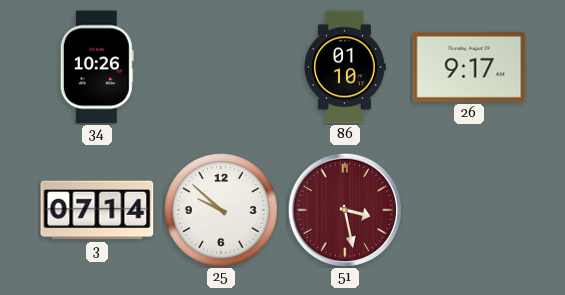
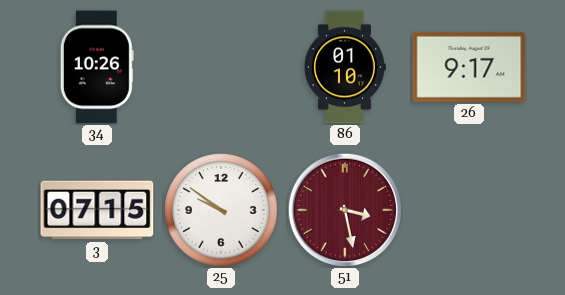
3: 07:14 -> 07:15
25: 9:52 -> 9:51
